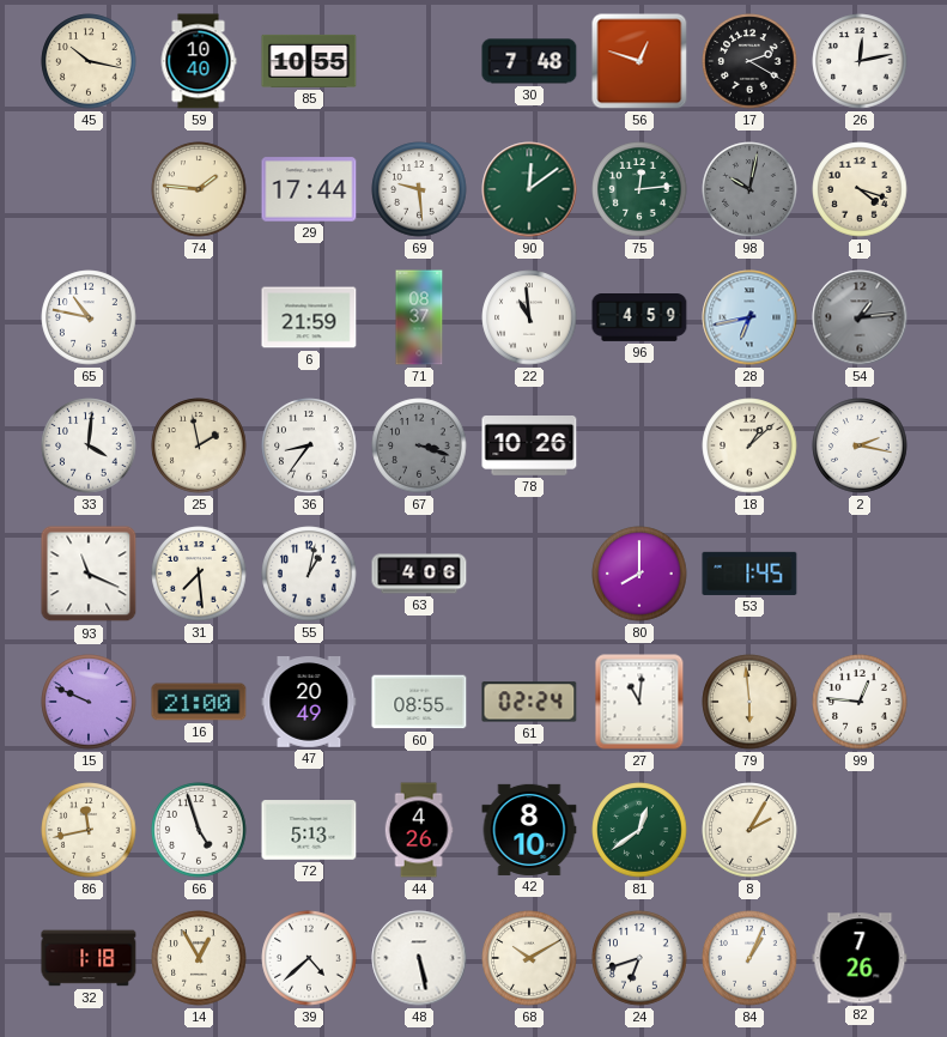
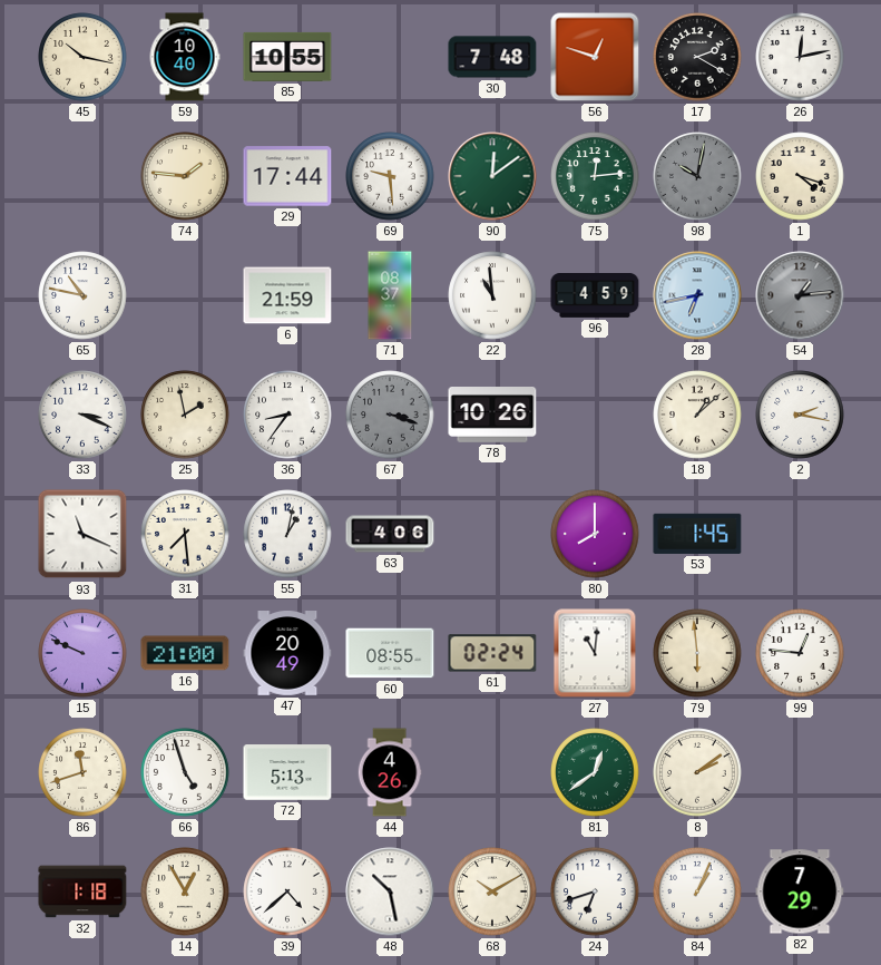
33: 4:01 -> 3:19
86: 11:43 -> 11:42
42: 8:10 -> none
8: 2:05 -> 2:09
48: 5:28 -> 10:28
82: 7:26 -> 7:29
